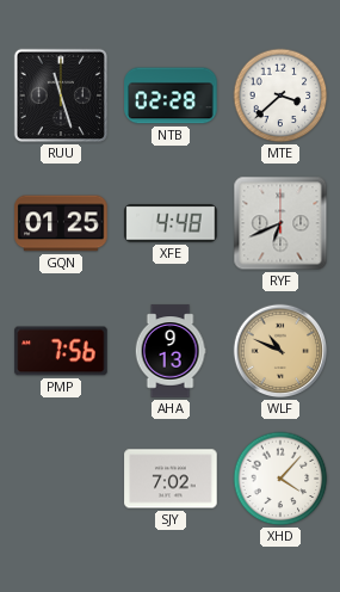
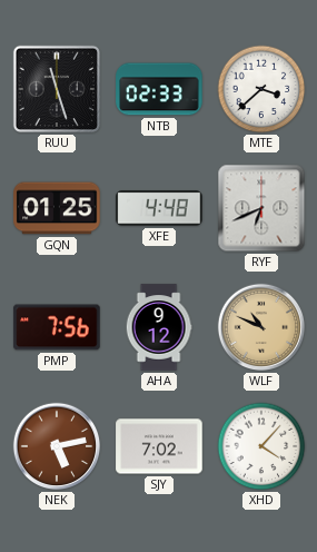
NTB: 02:28 -> 02:33
AHA: 9:13 -> 9:12
NEK: none -> 5:13
